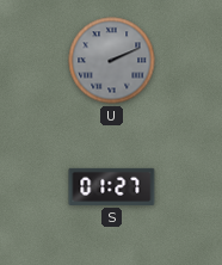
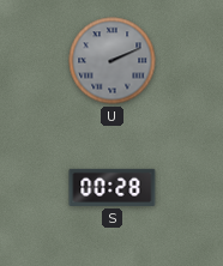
S: 01:27 -> 00:28
